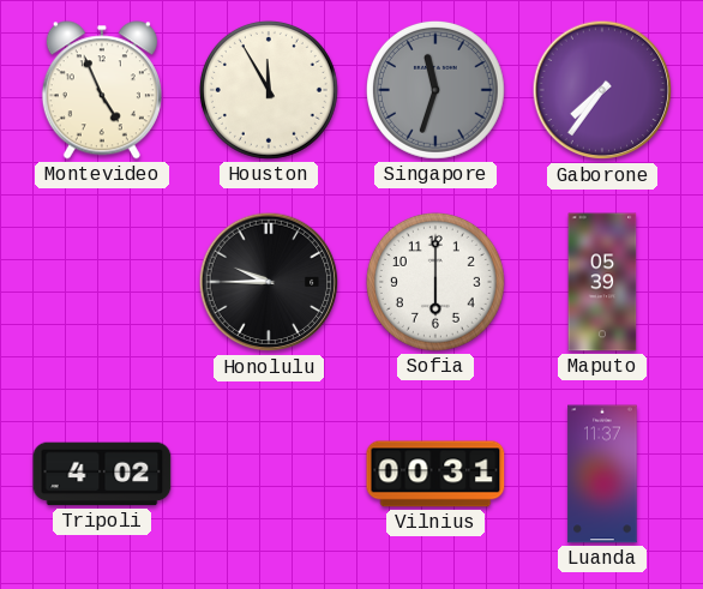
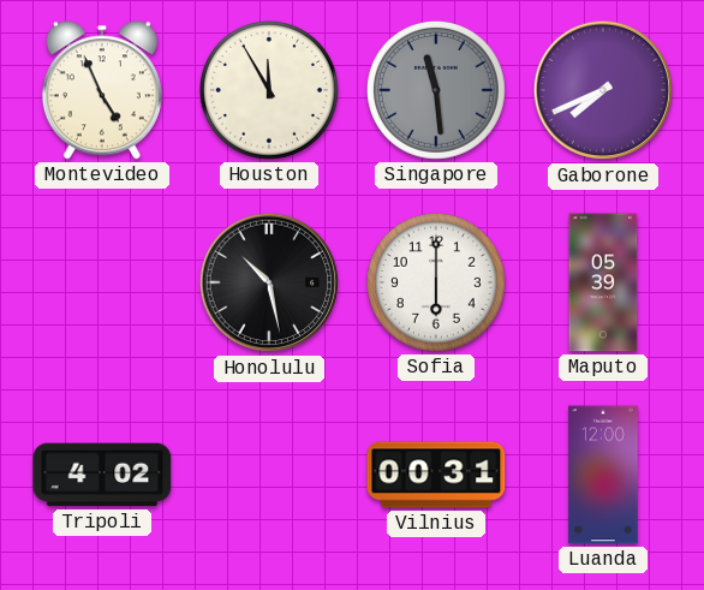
Singapore: 11:33 -> 11:29
Gaborone: 7:36 -> 7:41
Honolulu: 9:45 -> 10:28
Luanda: 11:37 -> 12:00
